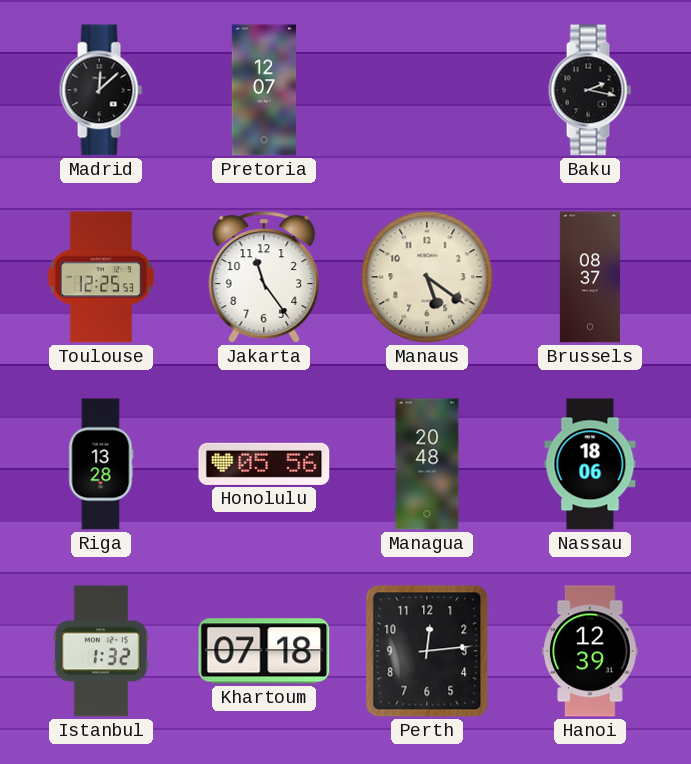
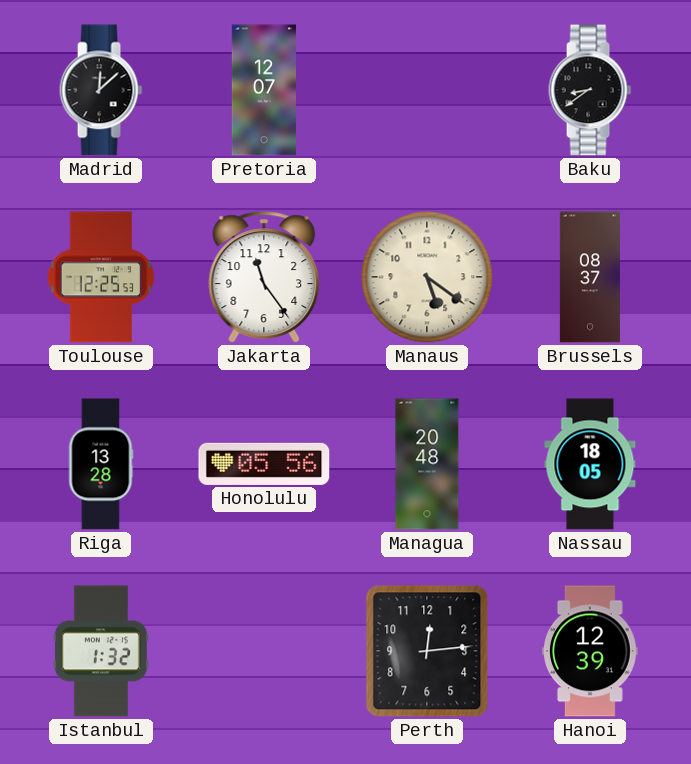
Baku: 2:17 -> 8:39
Nassau: 18:06 -> 18:05
Khartoum: 07:18 -> none
